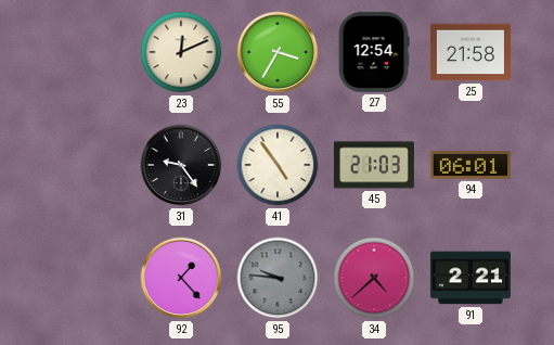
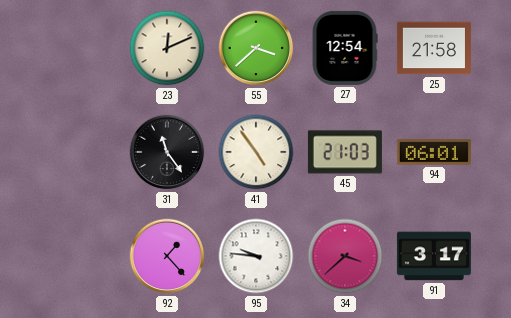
55: 3:35 -> 3:38
31: 9:24 -> 11:24
95 dial: grey -> white
34: 4:38 -> 3:38
91: 2:21 -> 3:17
